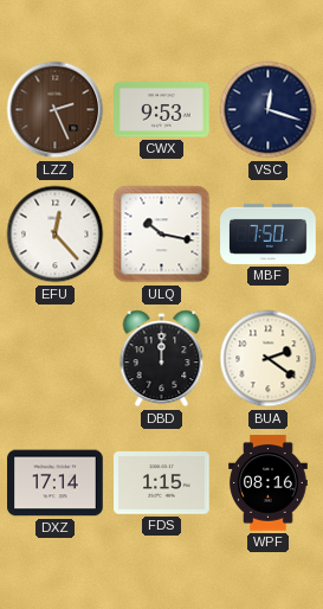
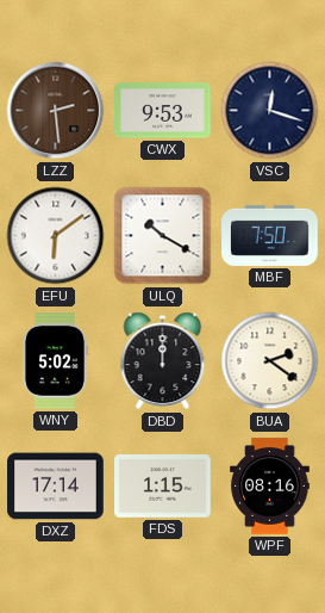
LZZ: 2:26 -> 2:29
EFU: 12:23 -> 6:09
ULQ: 10:17 -> 10:20
WNY: none -> 5:02
